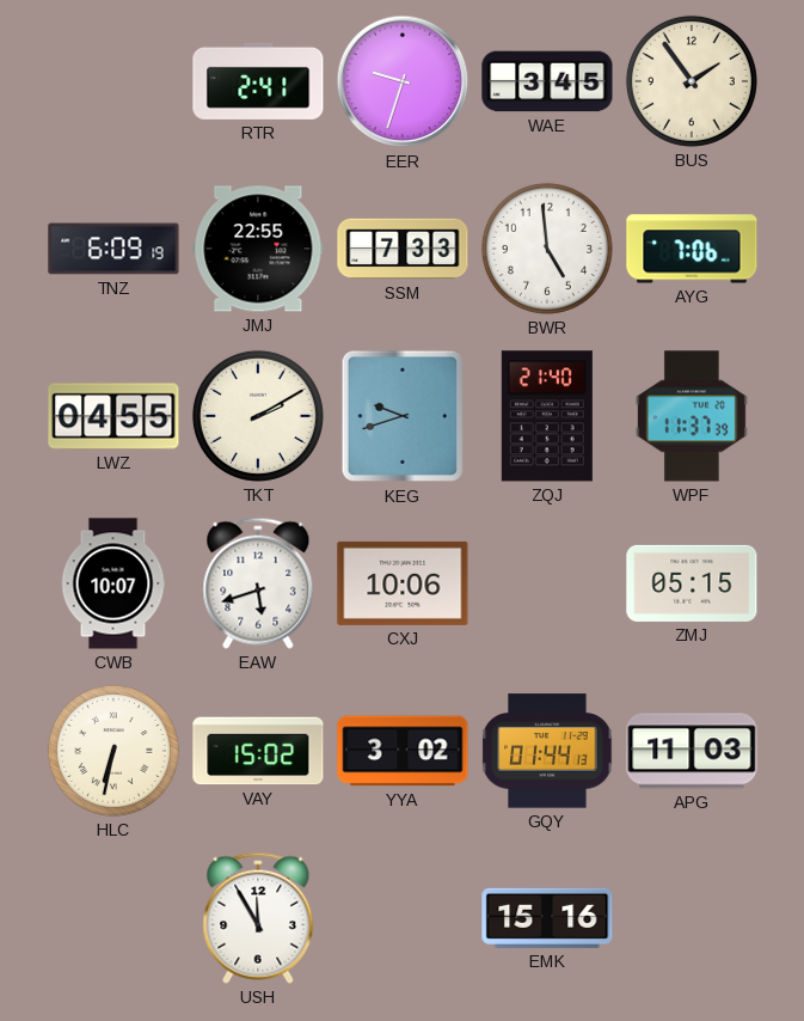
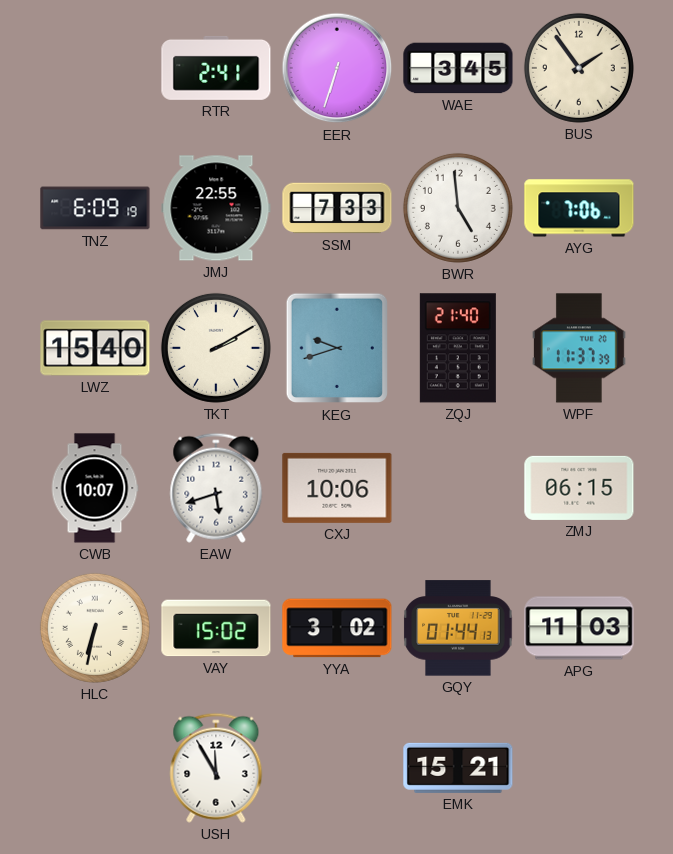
EER: 9:33 -> 6:33
LWZ: 04:55 -> 15:40
ZMJ: 05:15 -> 06:15
EMK: 15:16 -> 15:21
